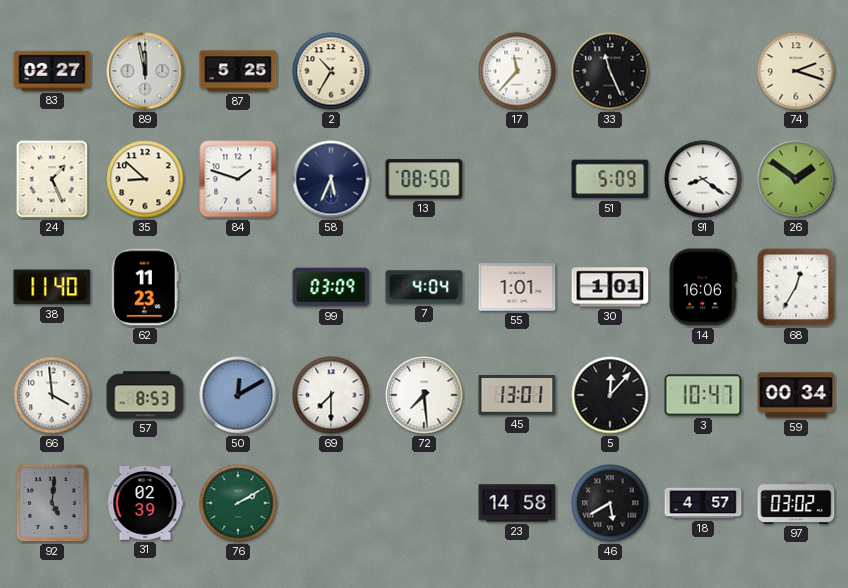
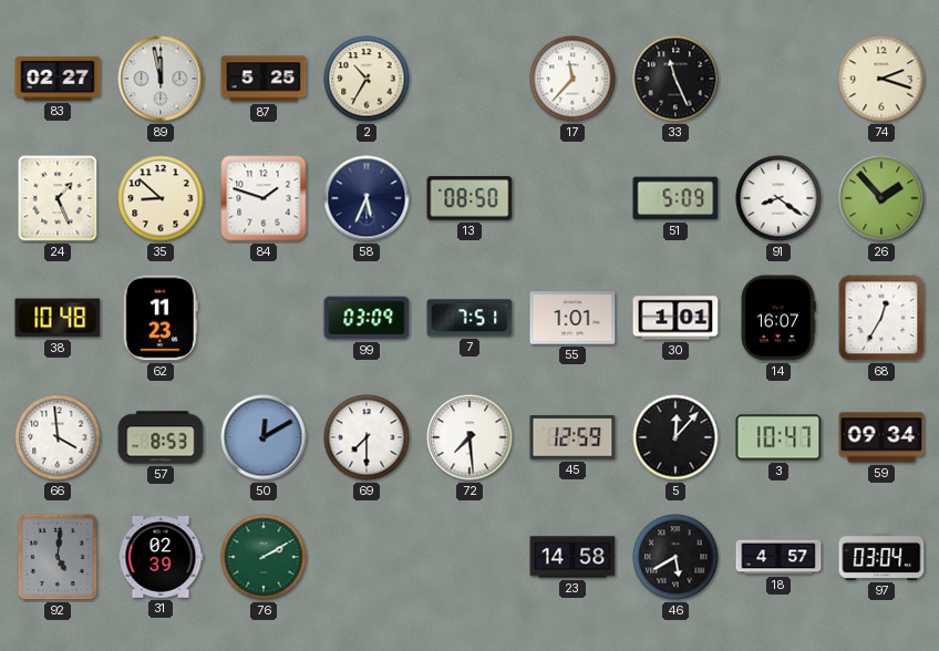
26: 1:51 -> 1:53
38: 11:40 -> 10:48
7: 4:04 -> 7:51
14: 16:06 -> 16:07
45: 13:01 -> 12:59
59: 00:34 -> 09:34
97: 03:02 -> 03:04
